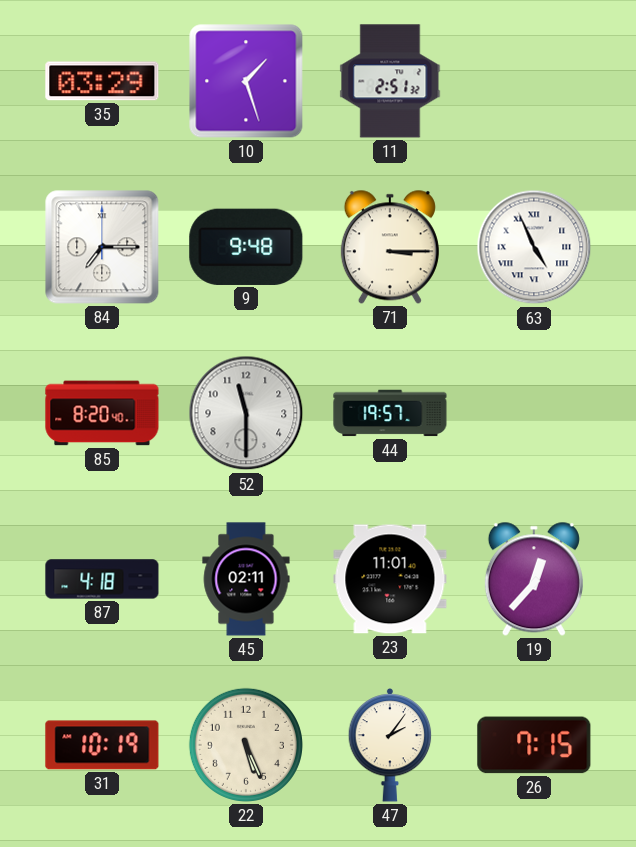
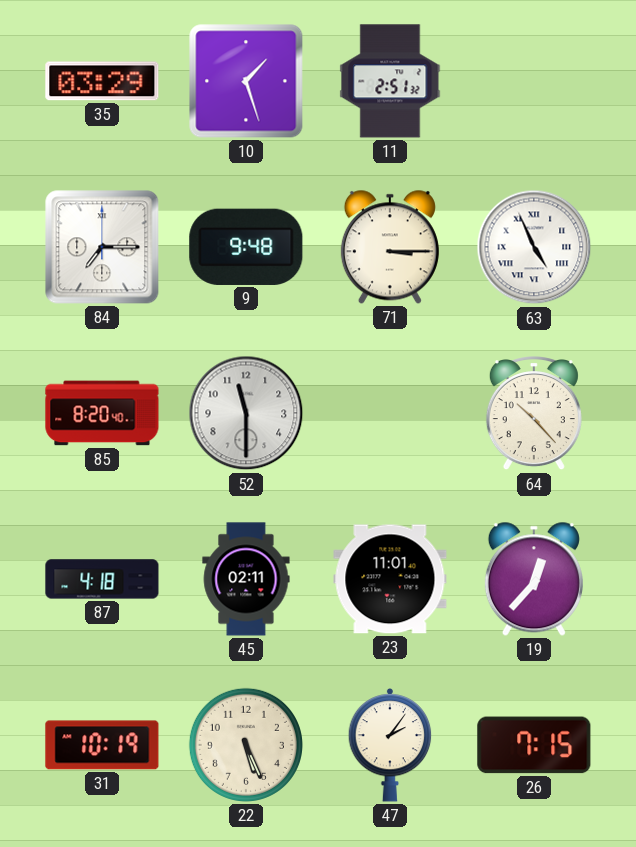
44: 19:57 -> none
64: none -> 10:23
